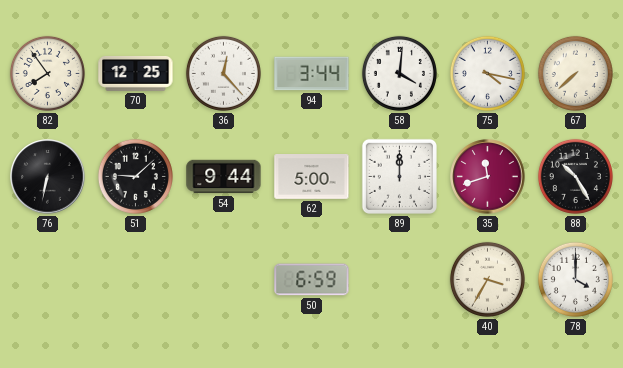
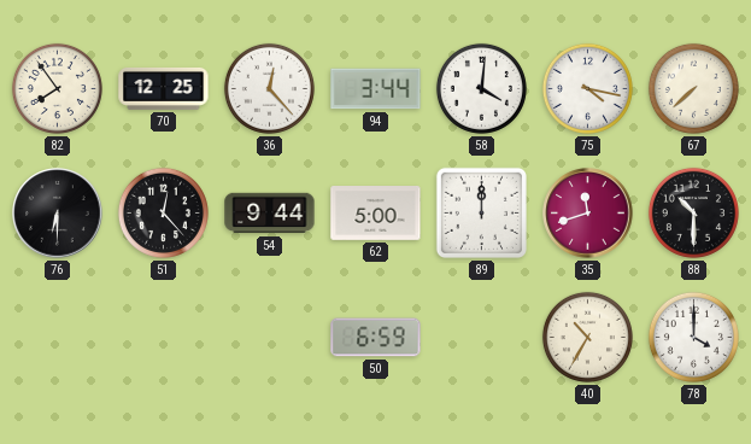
76: 6:32 -> 6:30
51: 9:08 -> 12:23
88: 10:25 -> 10:30
40: 3:35 -> 10:35
